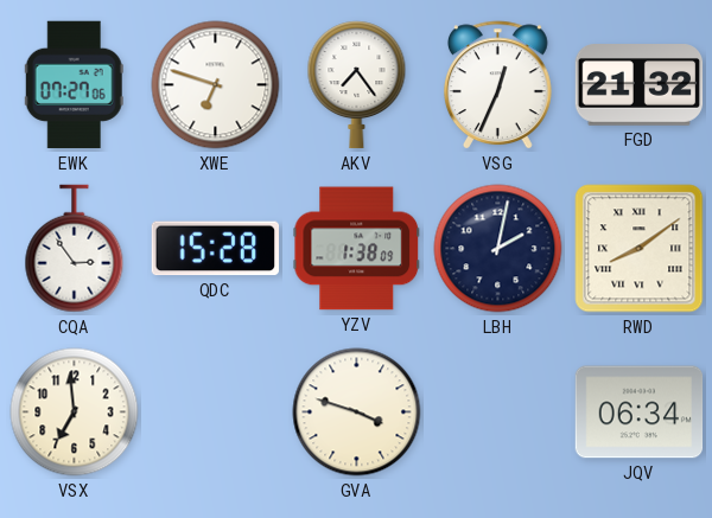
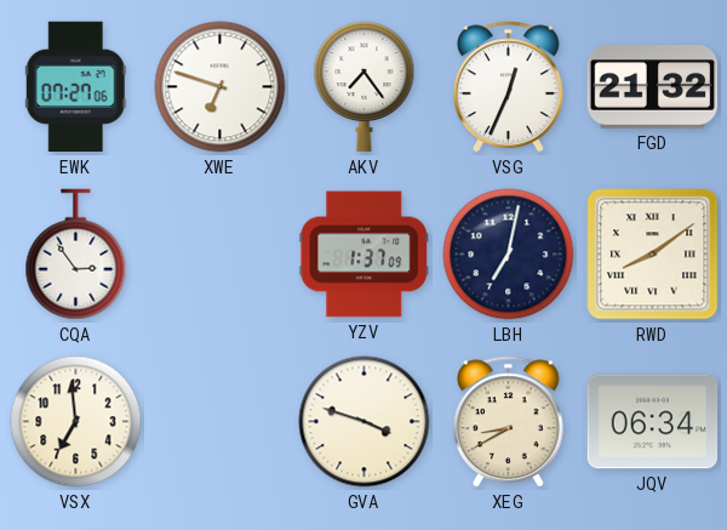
QDC: 15:28 -> none
YZV: 1:38 -> 1:37
LBH: 2:02 -> 7:02
XEG: none -> 8:40
